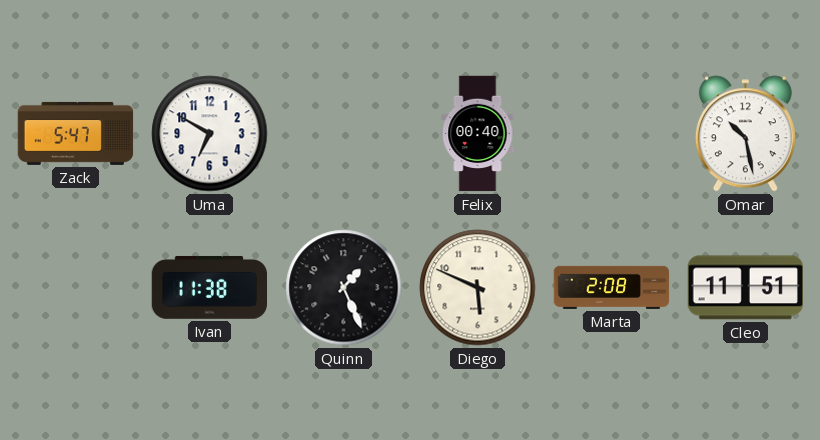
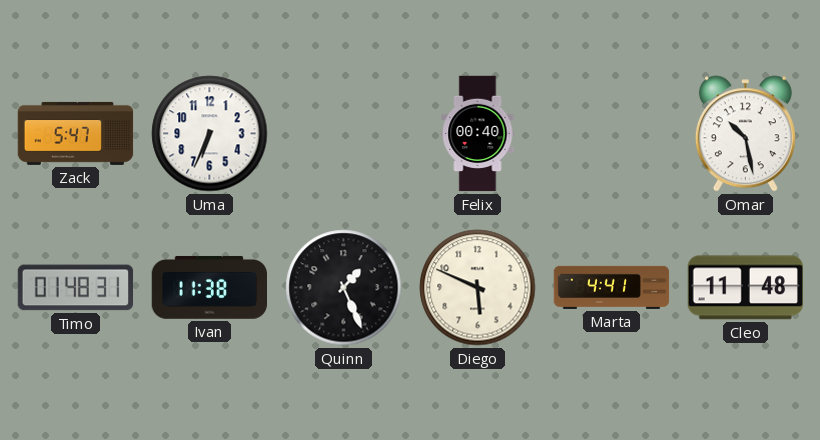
Uma: 6:50 -> 6:34
Timo: none -> 01:48
Marta: 2:08 -> 4:41
Cleo: 11:51 -> 11:48
